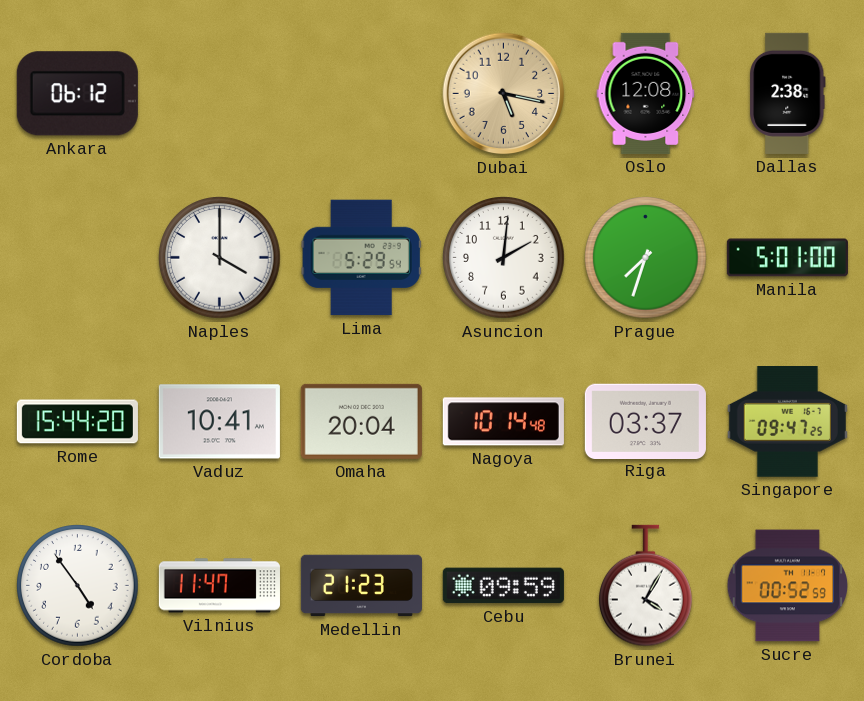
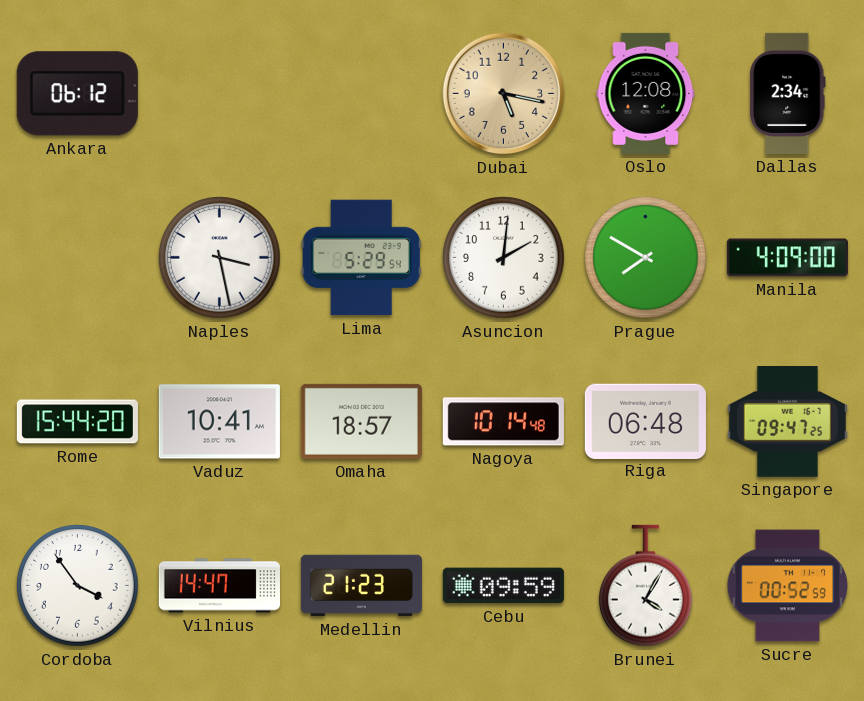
Dallas: 2:38 -> 2:34
Naples: 4:00 -> 3:28
Prague: 7:33 -> 7:50
Manila: 5:01 -> 4:09
Omaha: 20:04 -> 18:57
Riga: 03:37 -> 06:48
Cordoba: 4:54 -> 3:54
Vilnius: 11:47 -> 14:47
